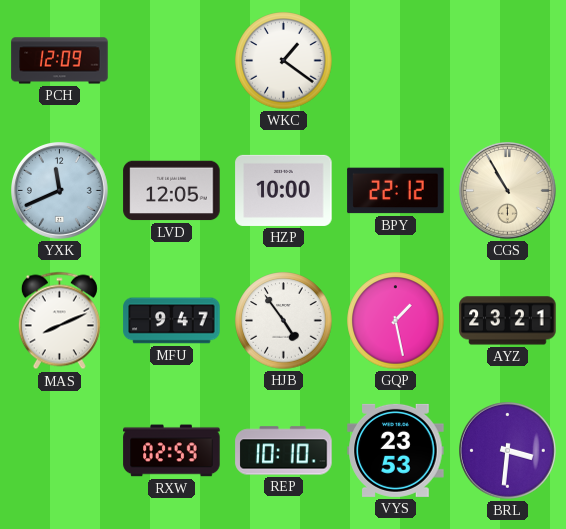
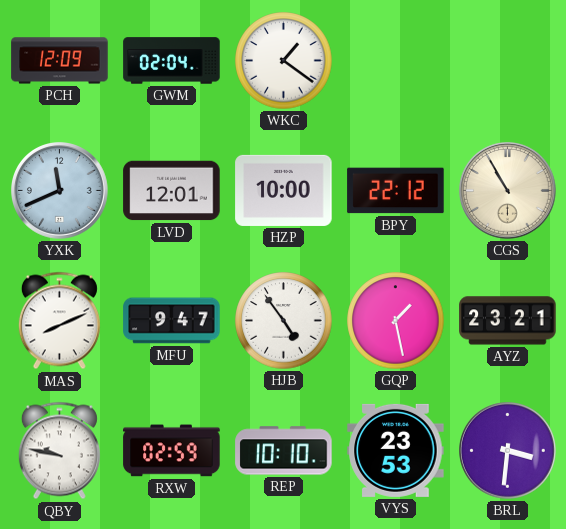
GWM: none -> 02:04
LVD: 12:05 -> 12:01
QBY: none -> 9:47
